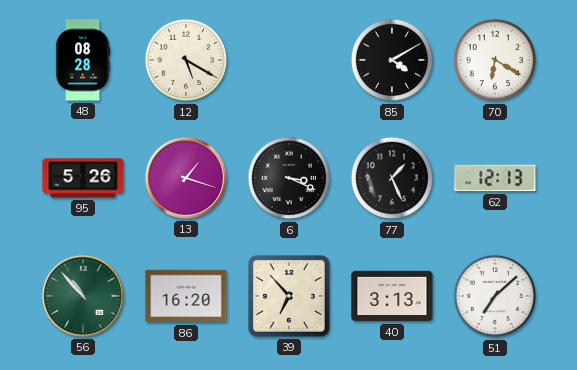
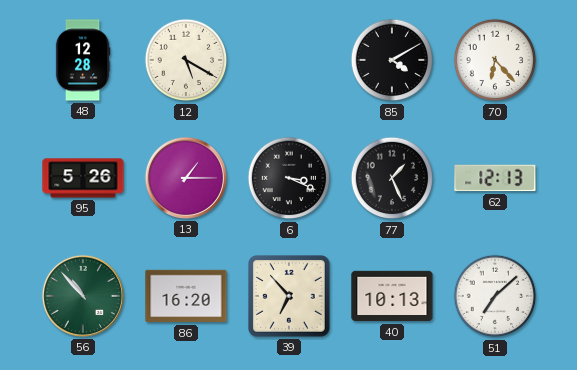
48: 08:28 -> 12:28
70: 6:20 -> 6:23
13: 1:18 -> 1:15
40: 3:13 -> 10:13
